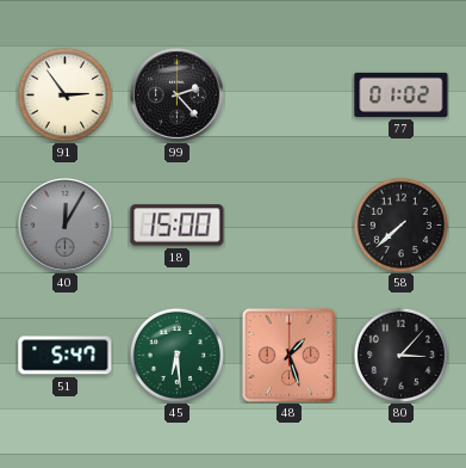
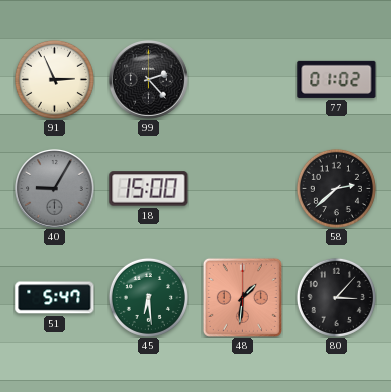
91: 2:54 -> 2:56
40: 12:05 -> 9:05
58: 7:38 -> 2:38
48: 1:27 -> 1:31
